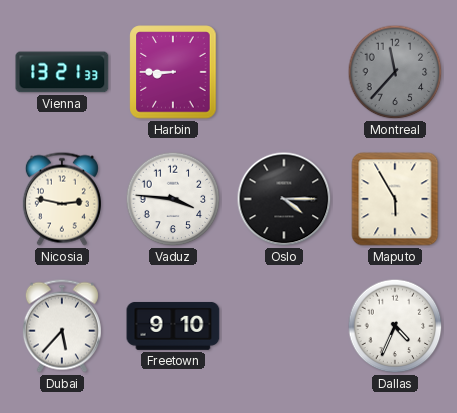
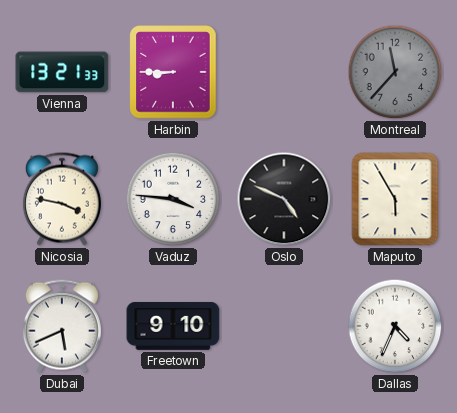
Nicosia: 2:47 -> 3:47
Oslo: 4:15 -> 4:49
Dubai: 5:37 -> 5:41
